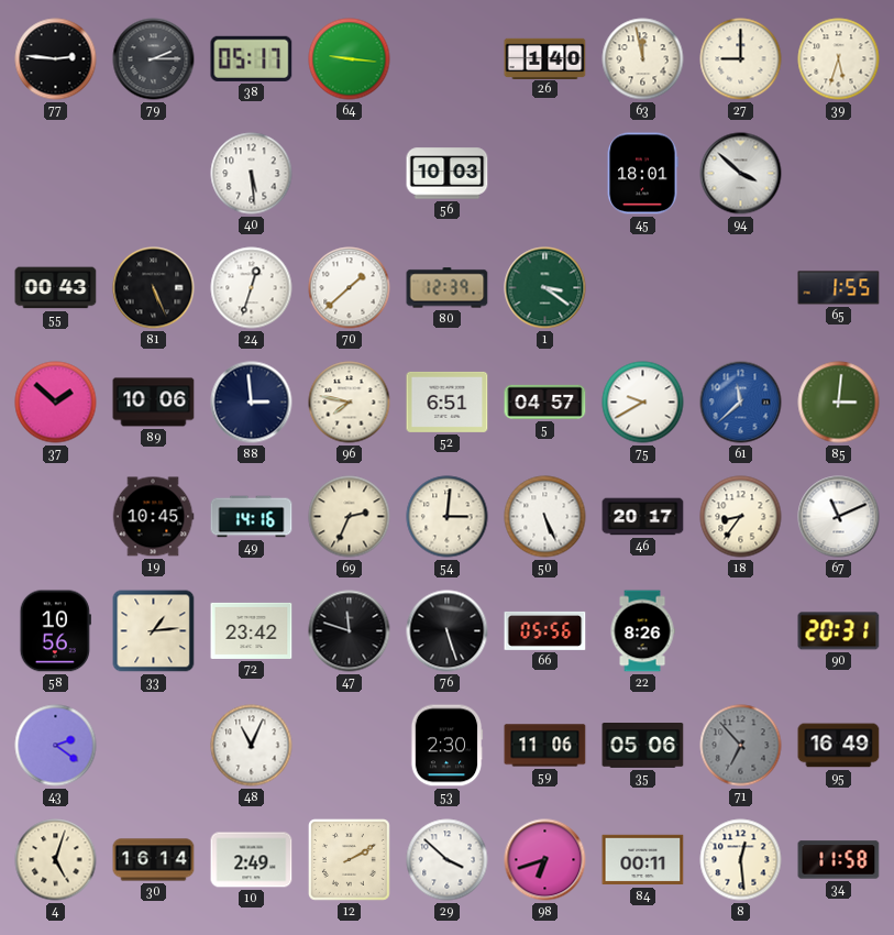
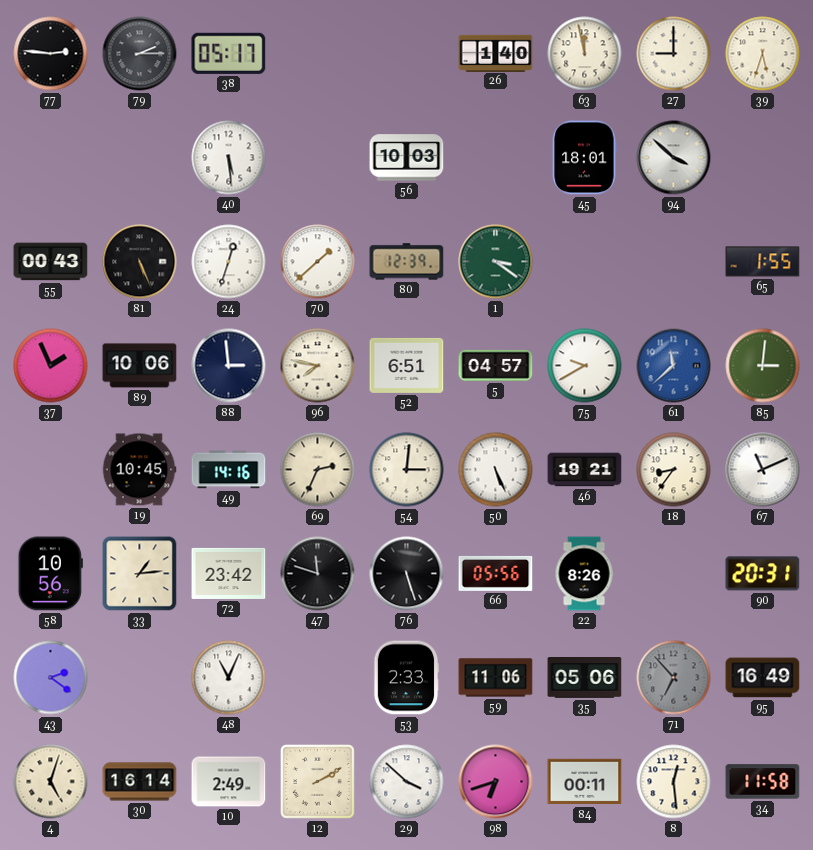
64: 9:16 -> none
37: 1:52 -> 1:56
46: 20:17 -> 19:21
53: 2:30 -> 2:33
